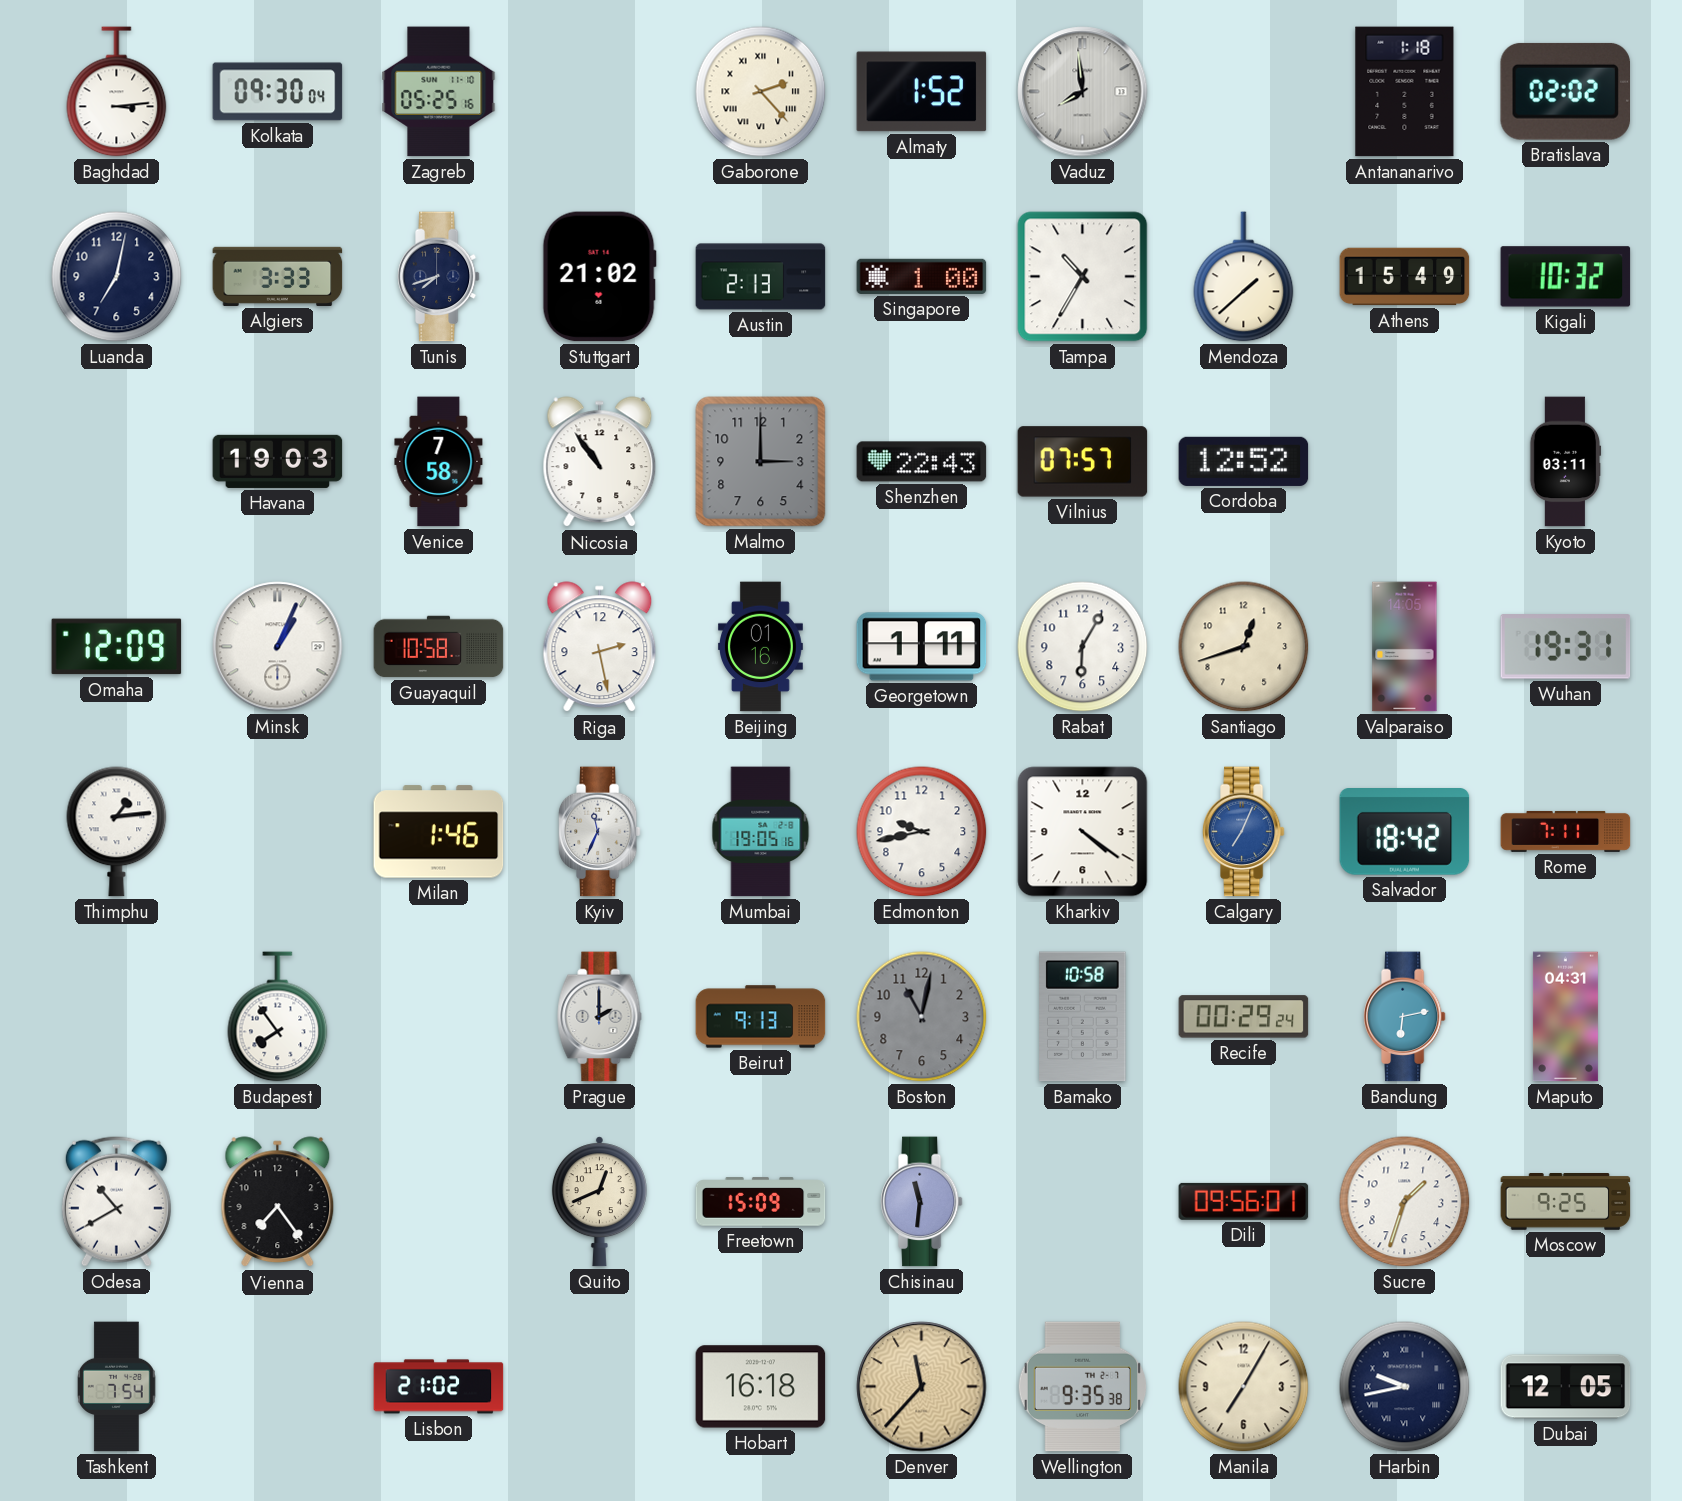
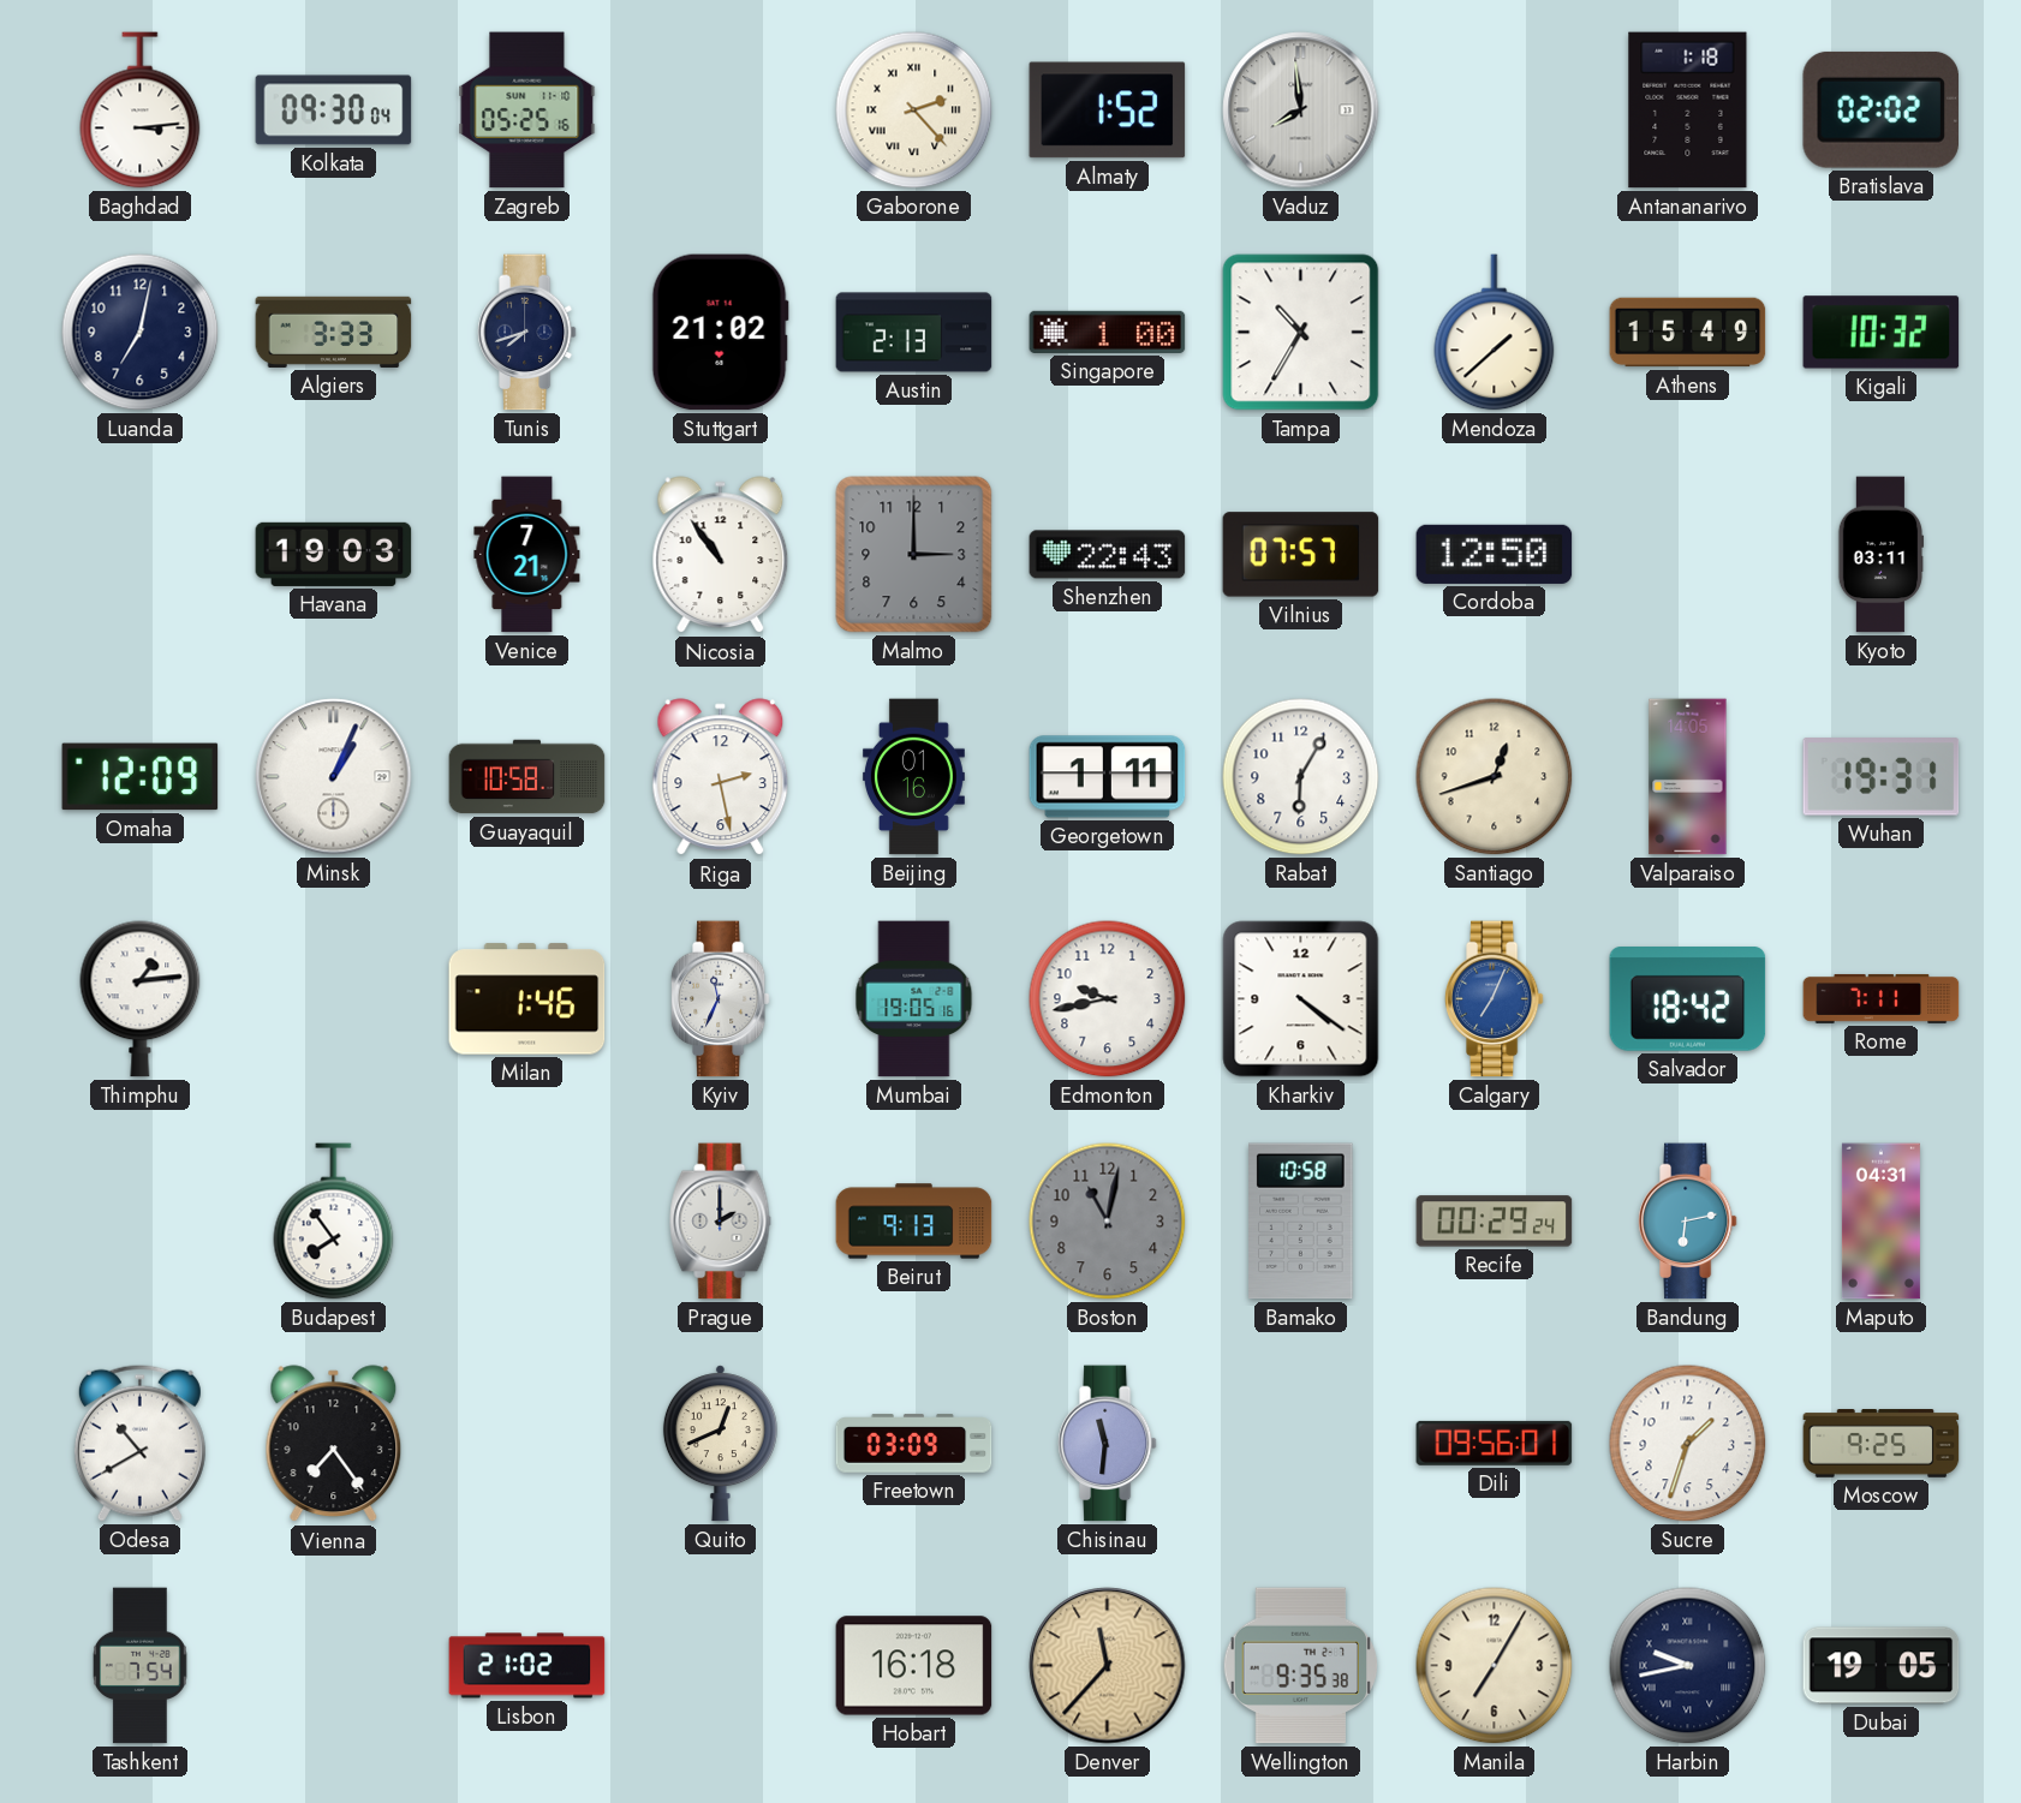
Venice: 7:58 -> 7:21
Cordoba: 12:52 -> 12:50
Freetown: 15:09 -> 03:09
Dubai: 12:05 -> 19:05
